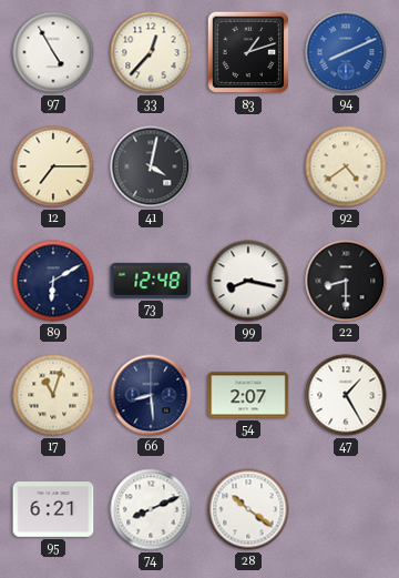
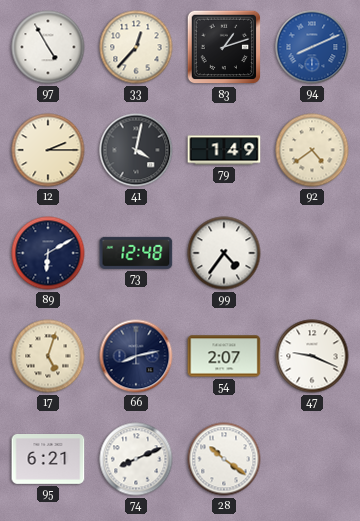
12: 7:15 -> 2:15
79: none -> 1:49
99: 8:17 -> 4:36
22: 8:30 -> none
17: 11:03 -> 5:03
66: 8:29 -> 8:13
47: 1:25 -> 9:19
